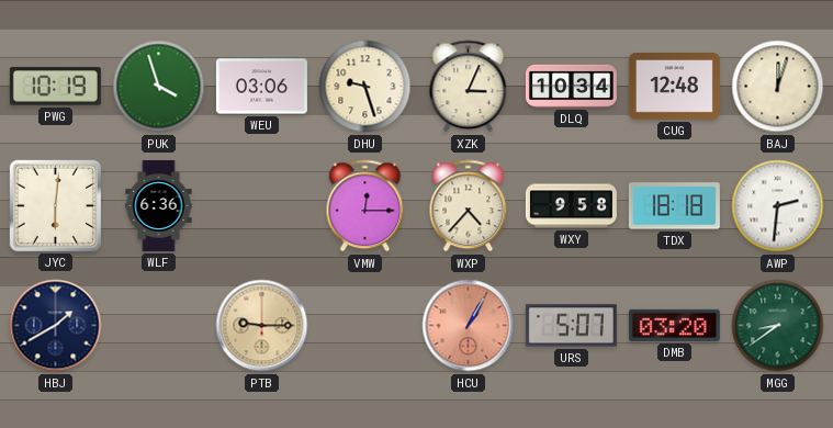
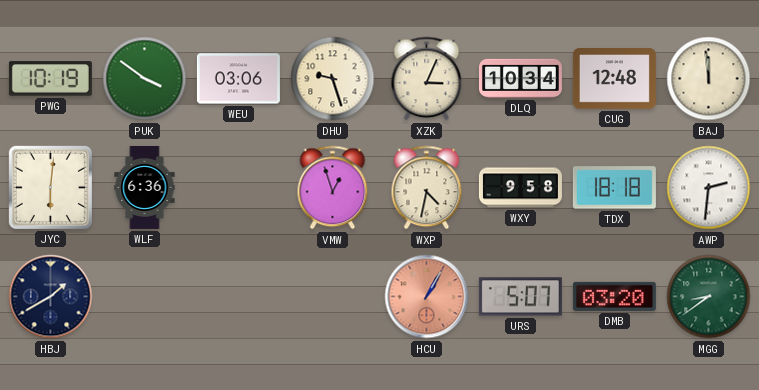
PUK: 3:57 -> 3:51
BAJ: 12:03 -> 11:59
VMW: 12:15 -> 12:57
WXP: 4:37 -> 4:32
PTB: 9:15 -> none
